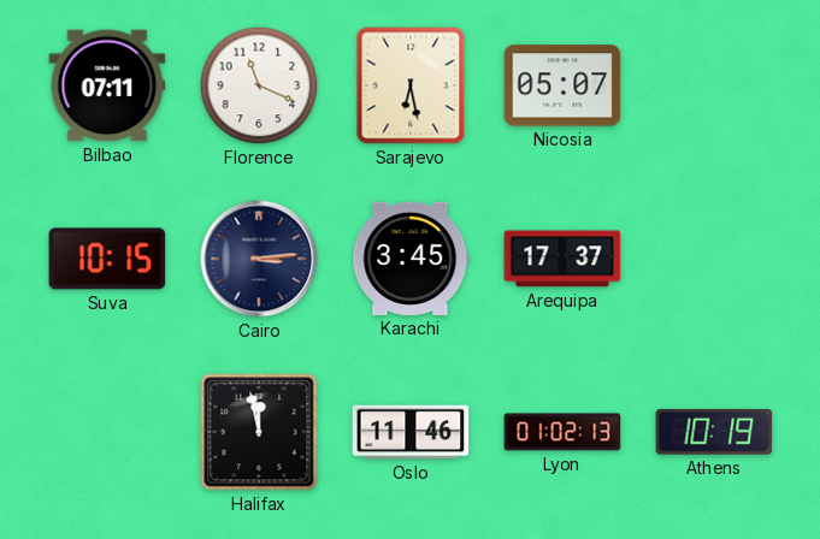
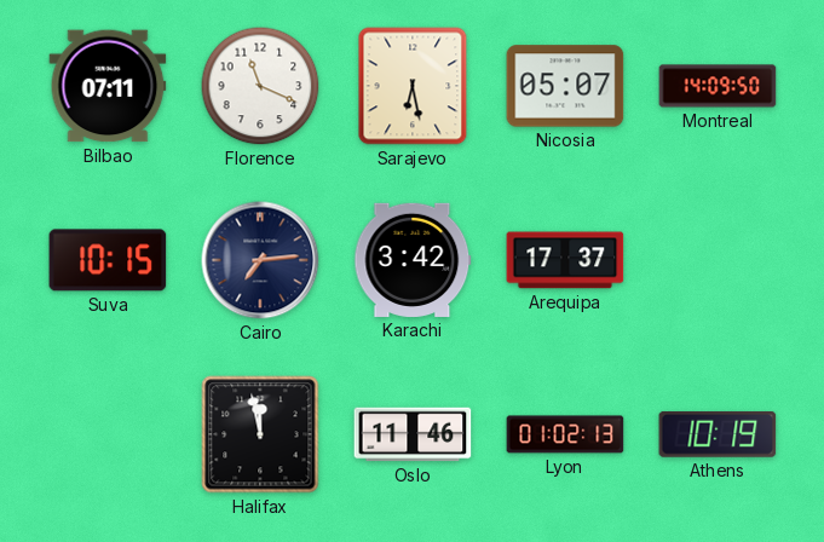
Montreal: none -> 14:09
Cairo: 3:14 -> 7:14
Karachi: 3:45 -> 3:42
